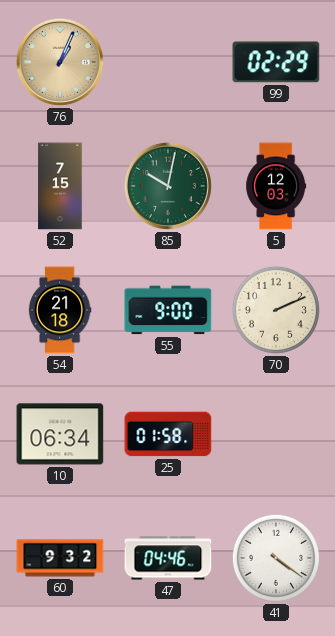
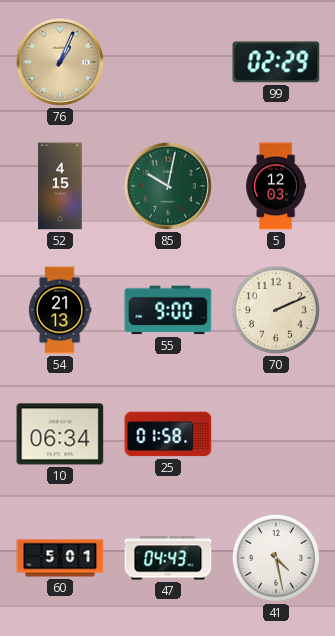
52: 7:15 -> 4:15
54: 21:18 -> 21:13
60: 9:32 -> 5:01
47: 04:46 -> 04:43
41: 4:21 -> 4:28
